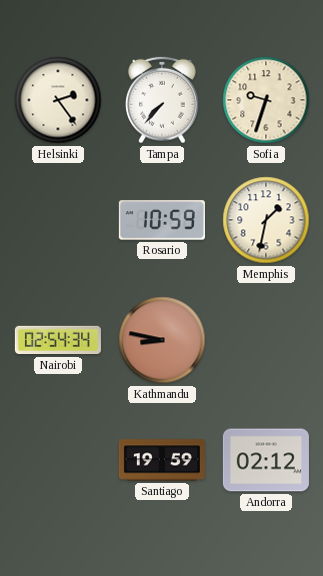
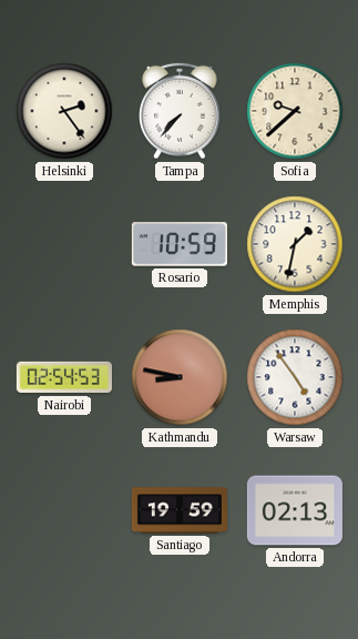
Sofia: 9:33 -> 9:38
Nairobi: 02:54:34 -> 02:54:53
Warsaw: none -> 4:54
Andorra: 02:12 -> 02:13
